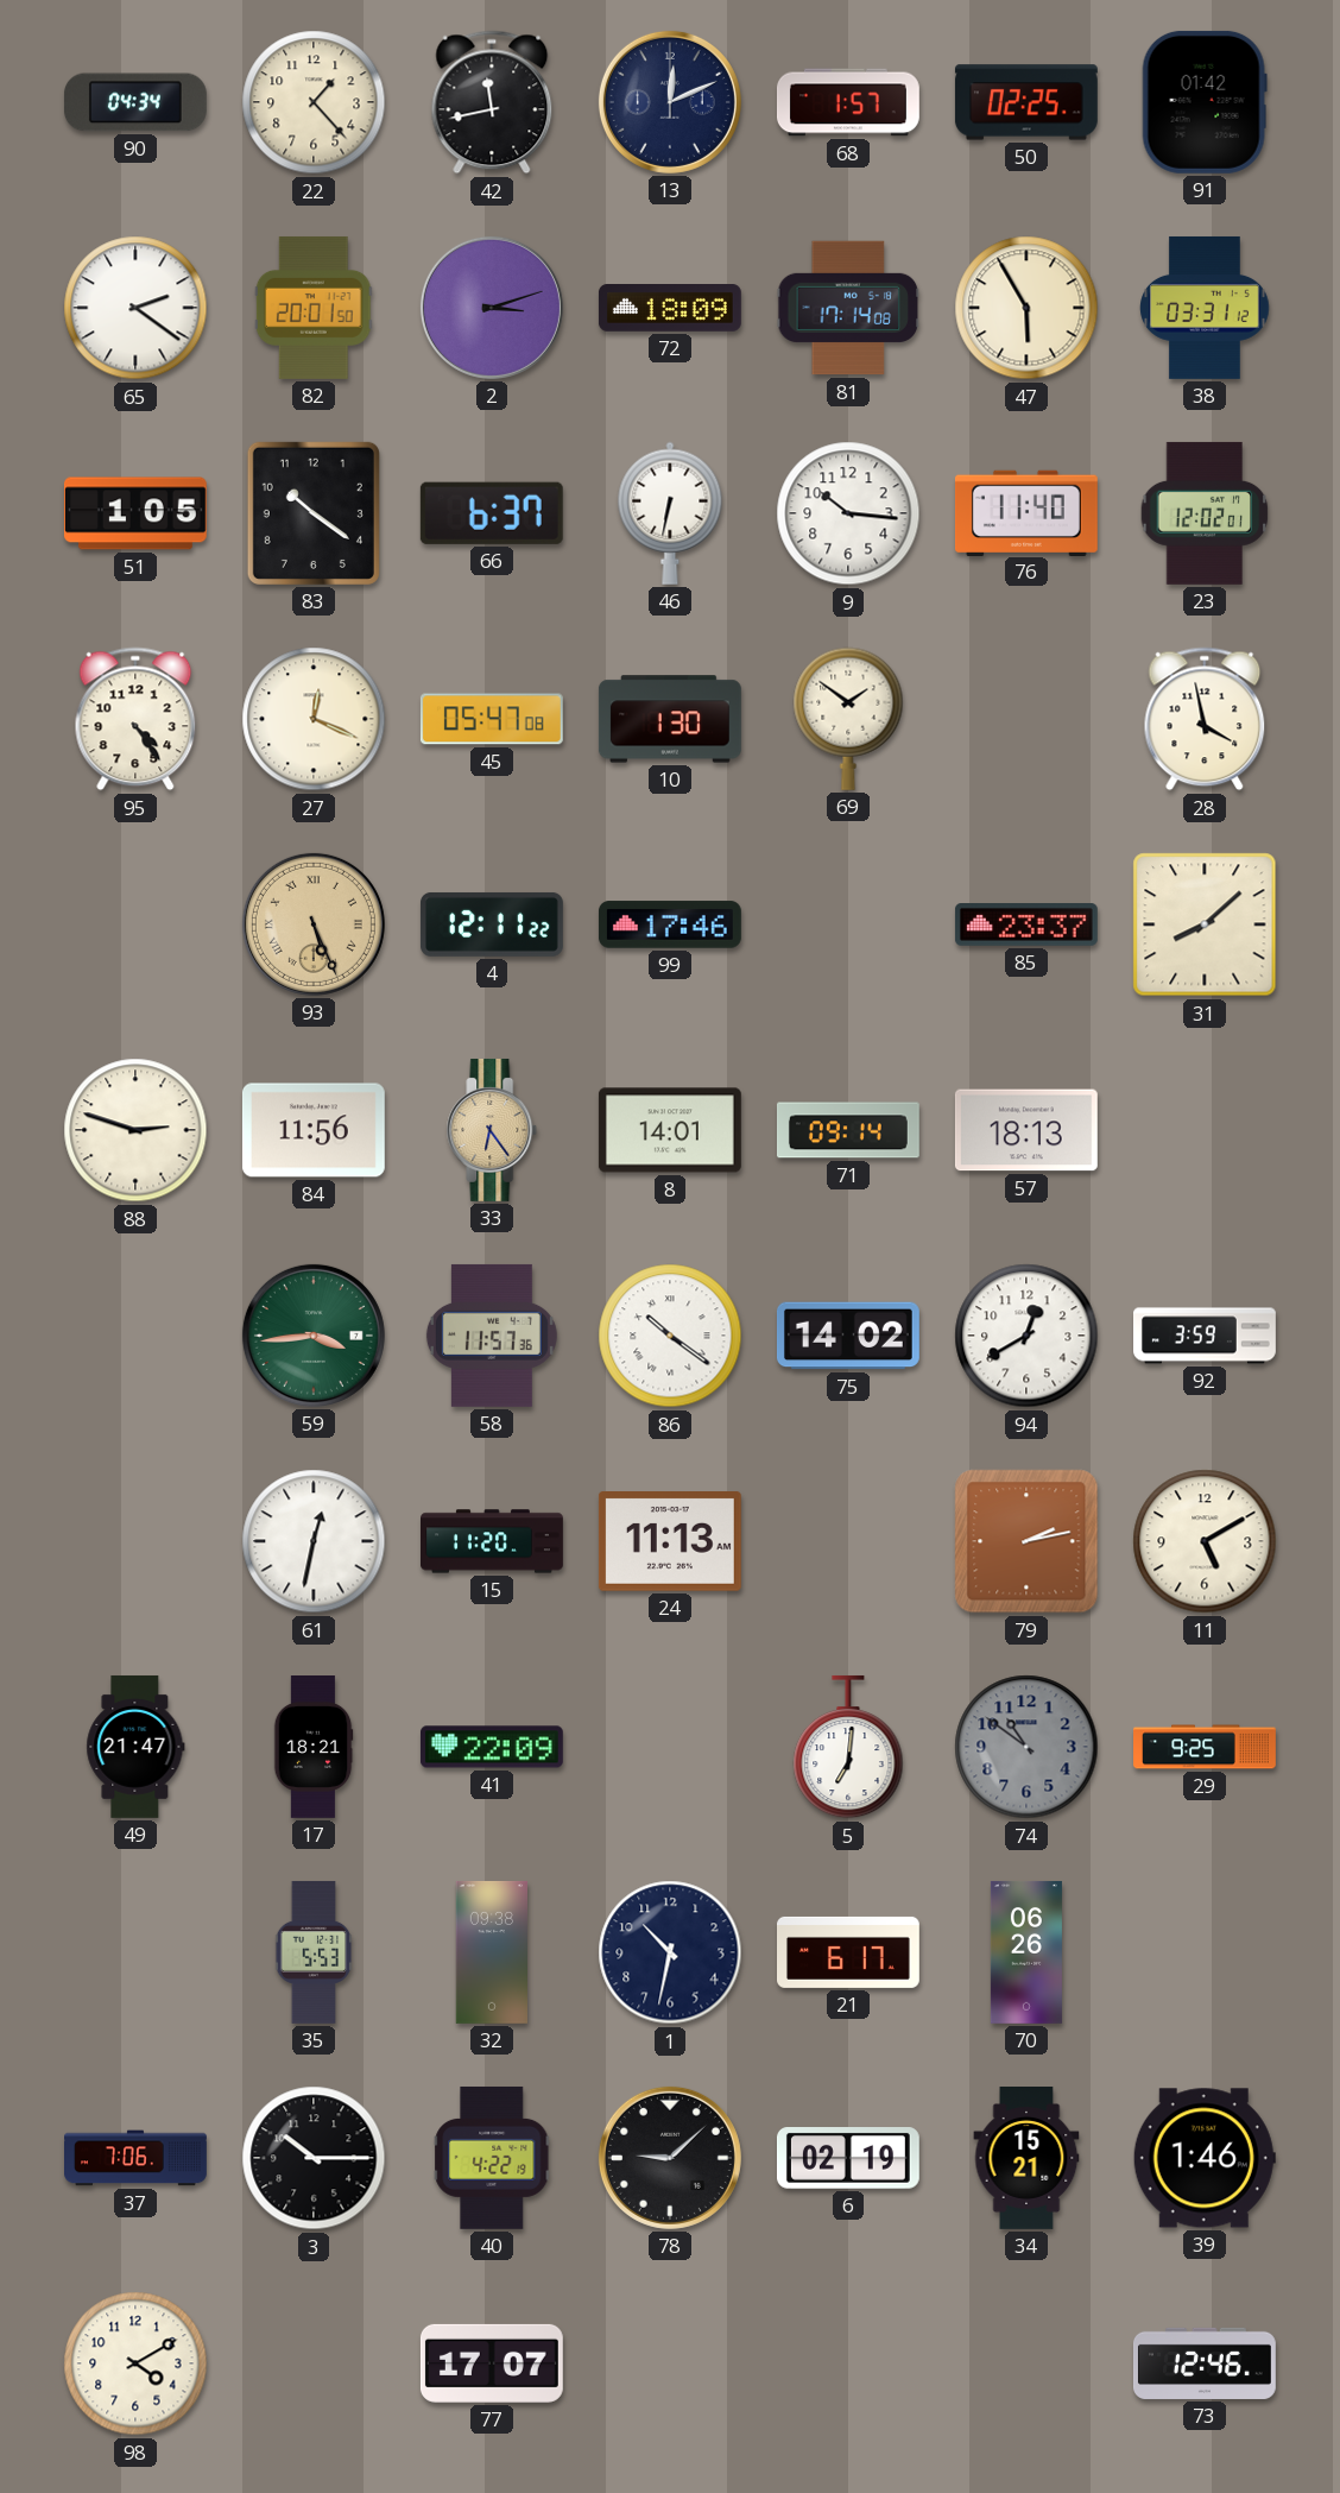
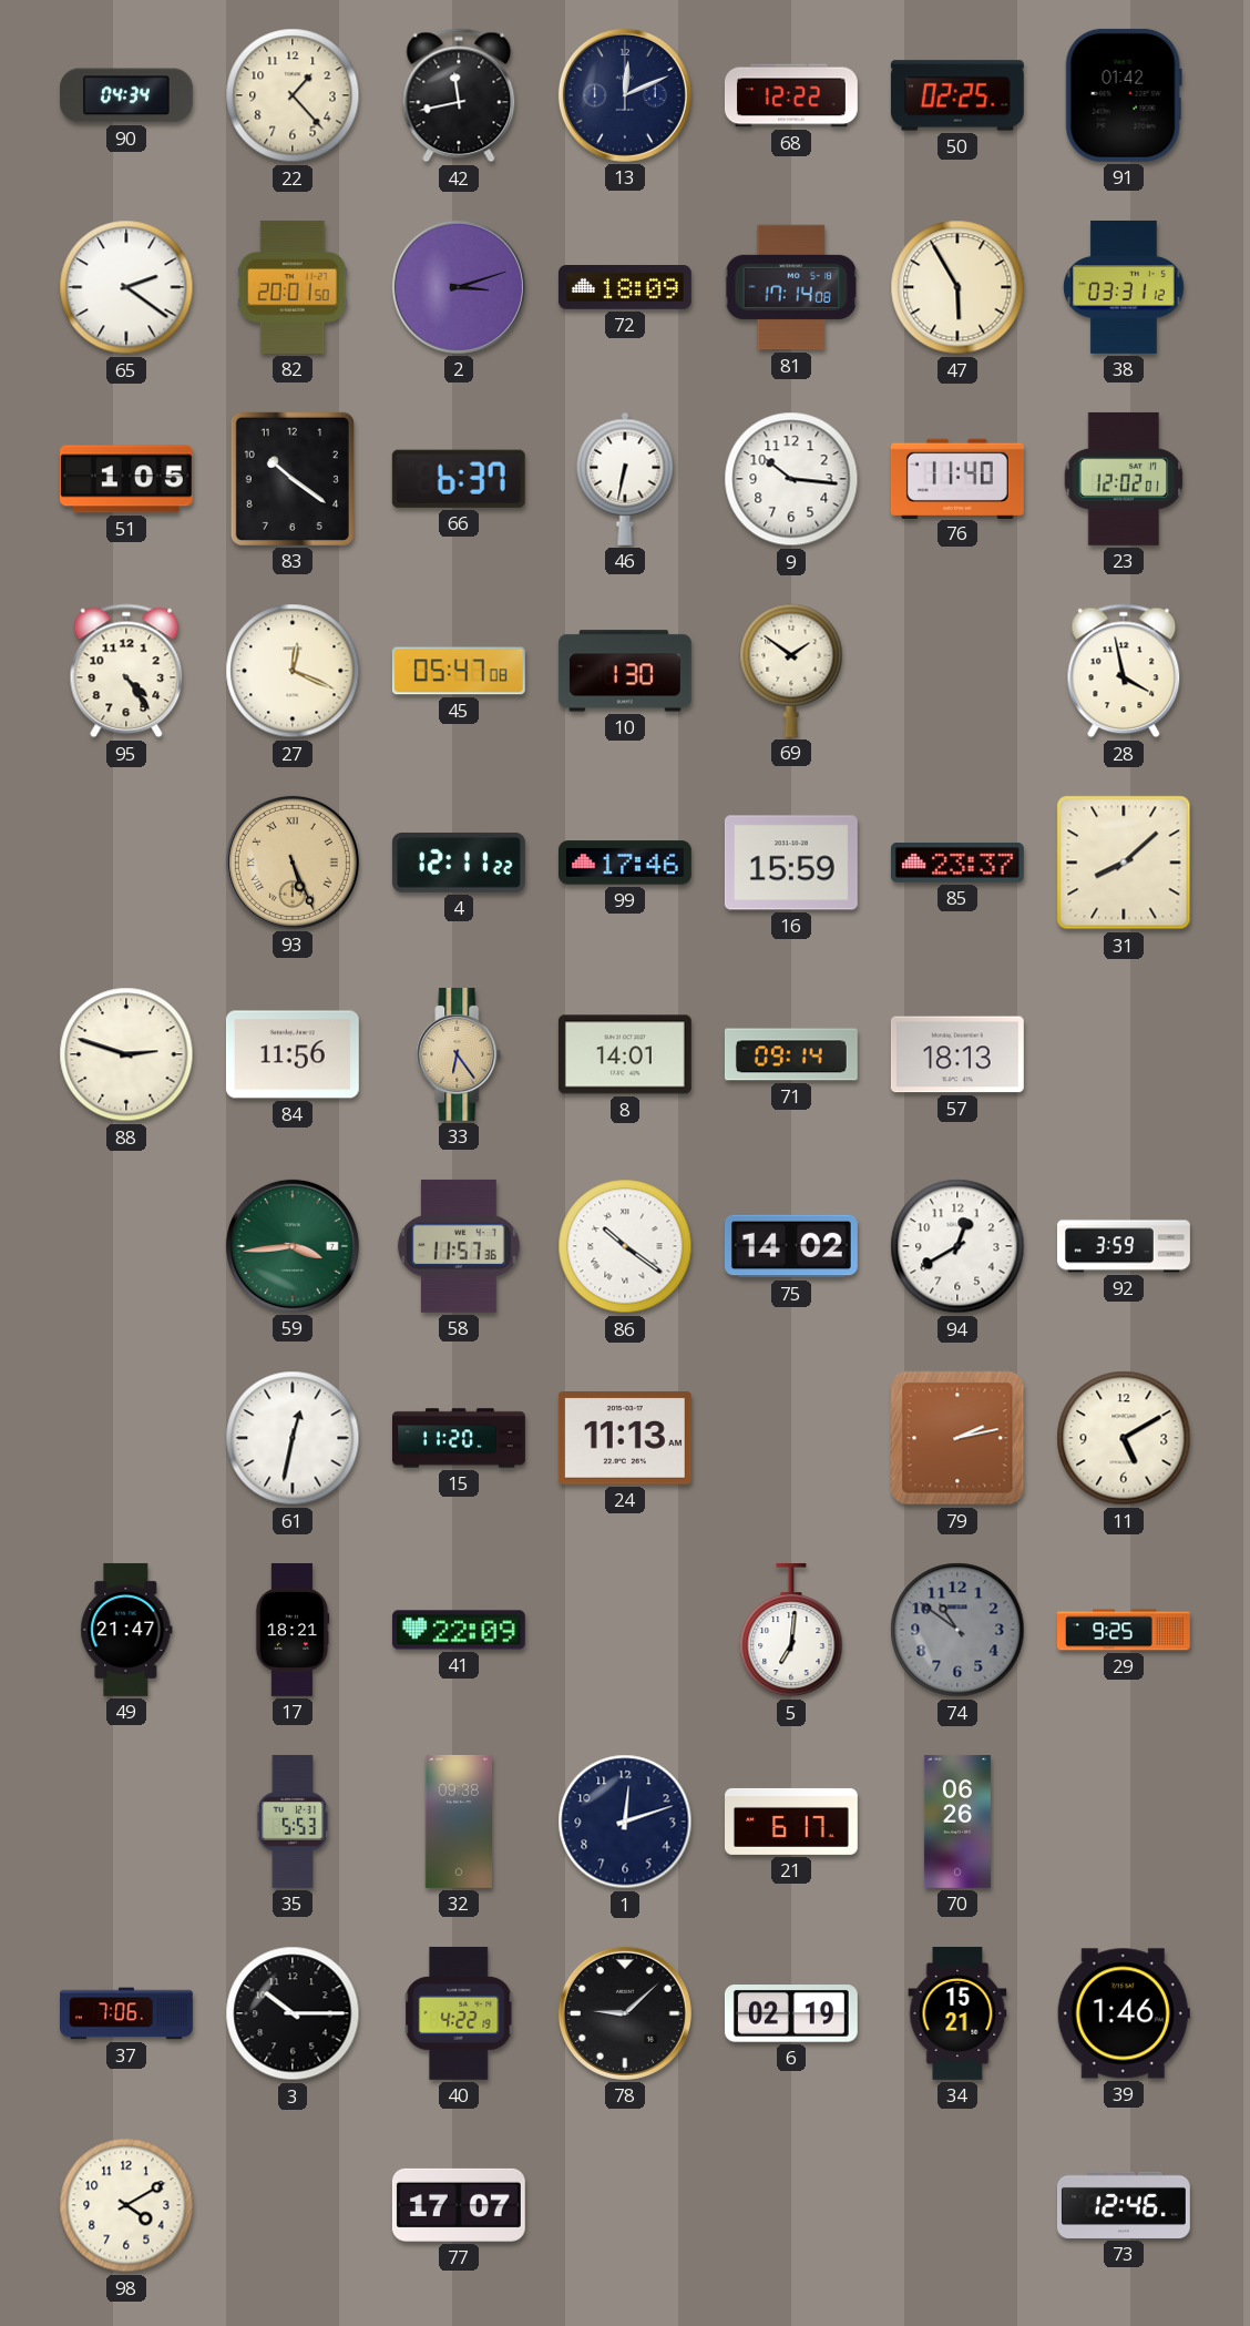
68: 1:57 -> 12:22
16: none -> 15:59
1: 10:32 -> 12:12
